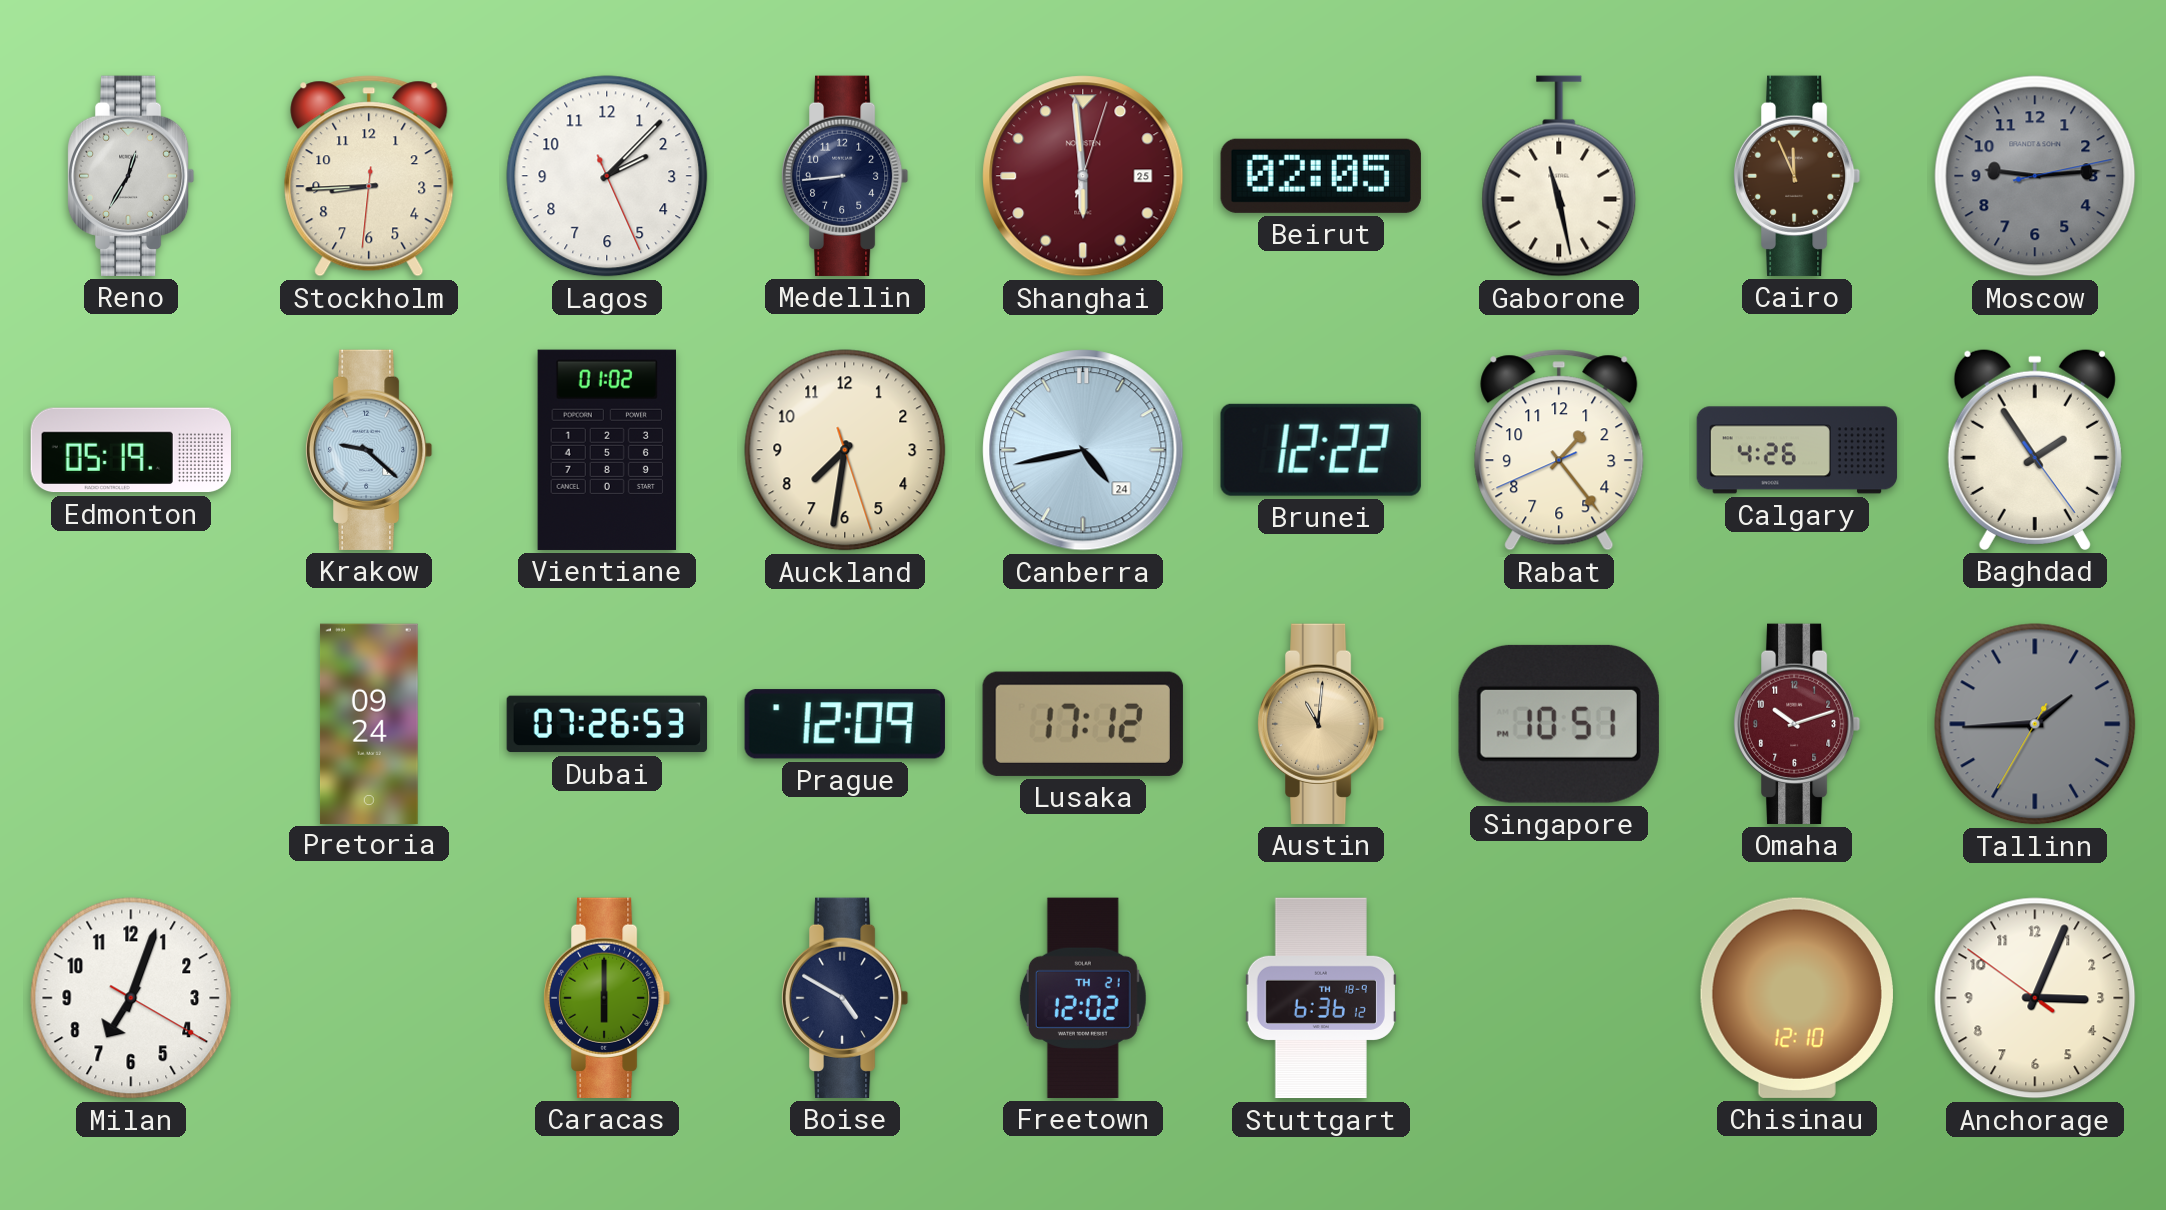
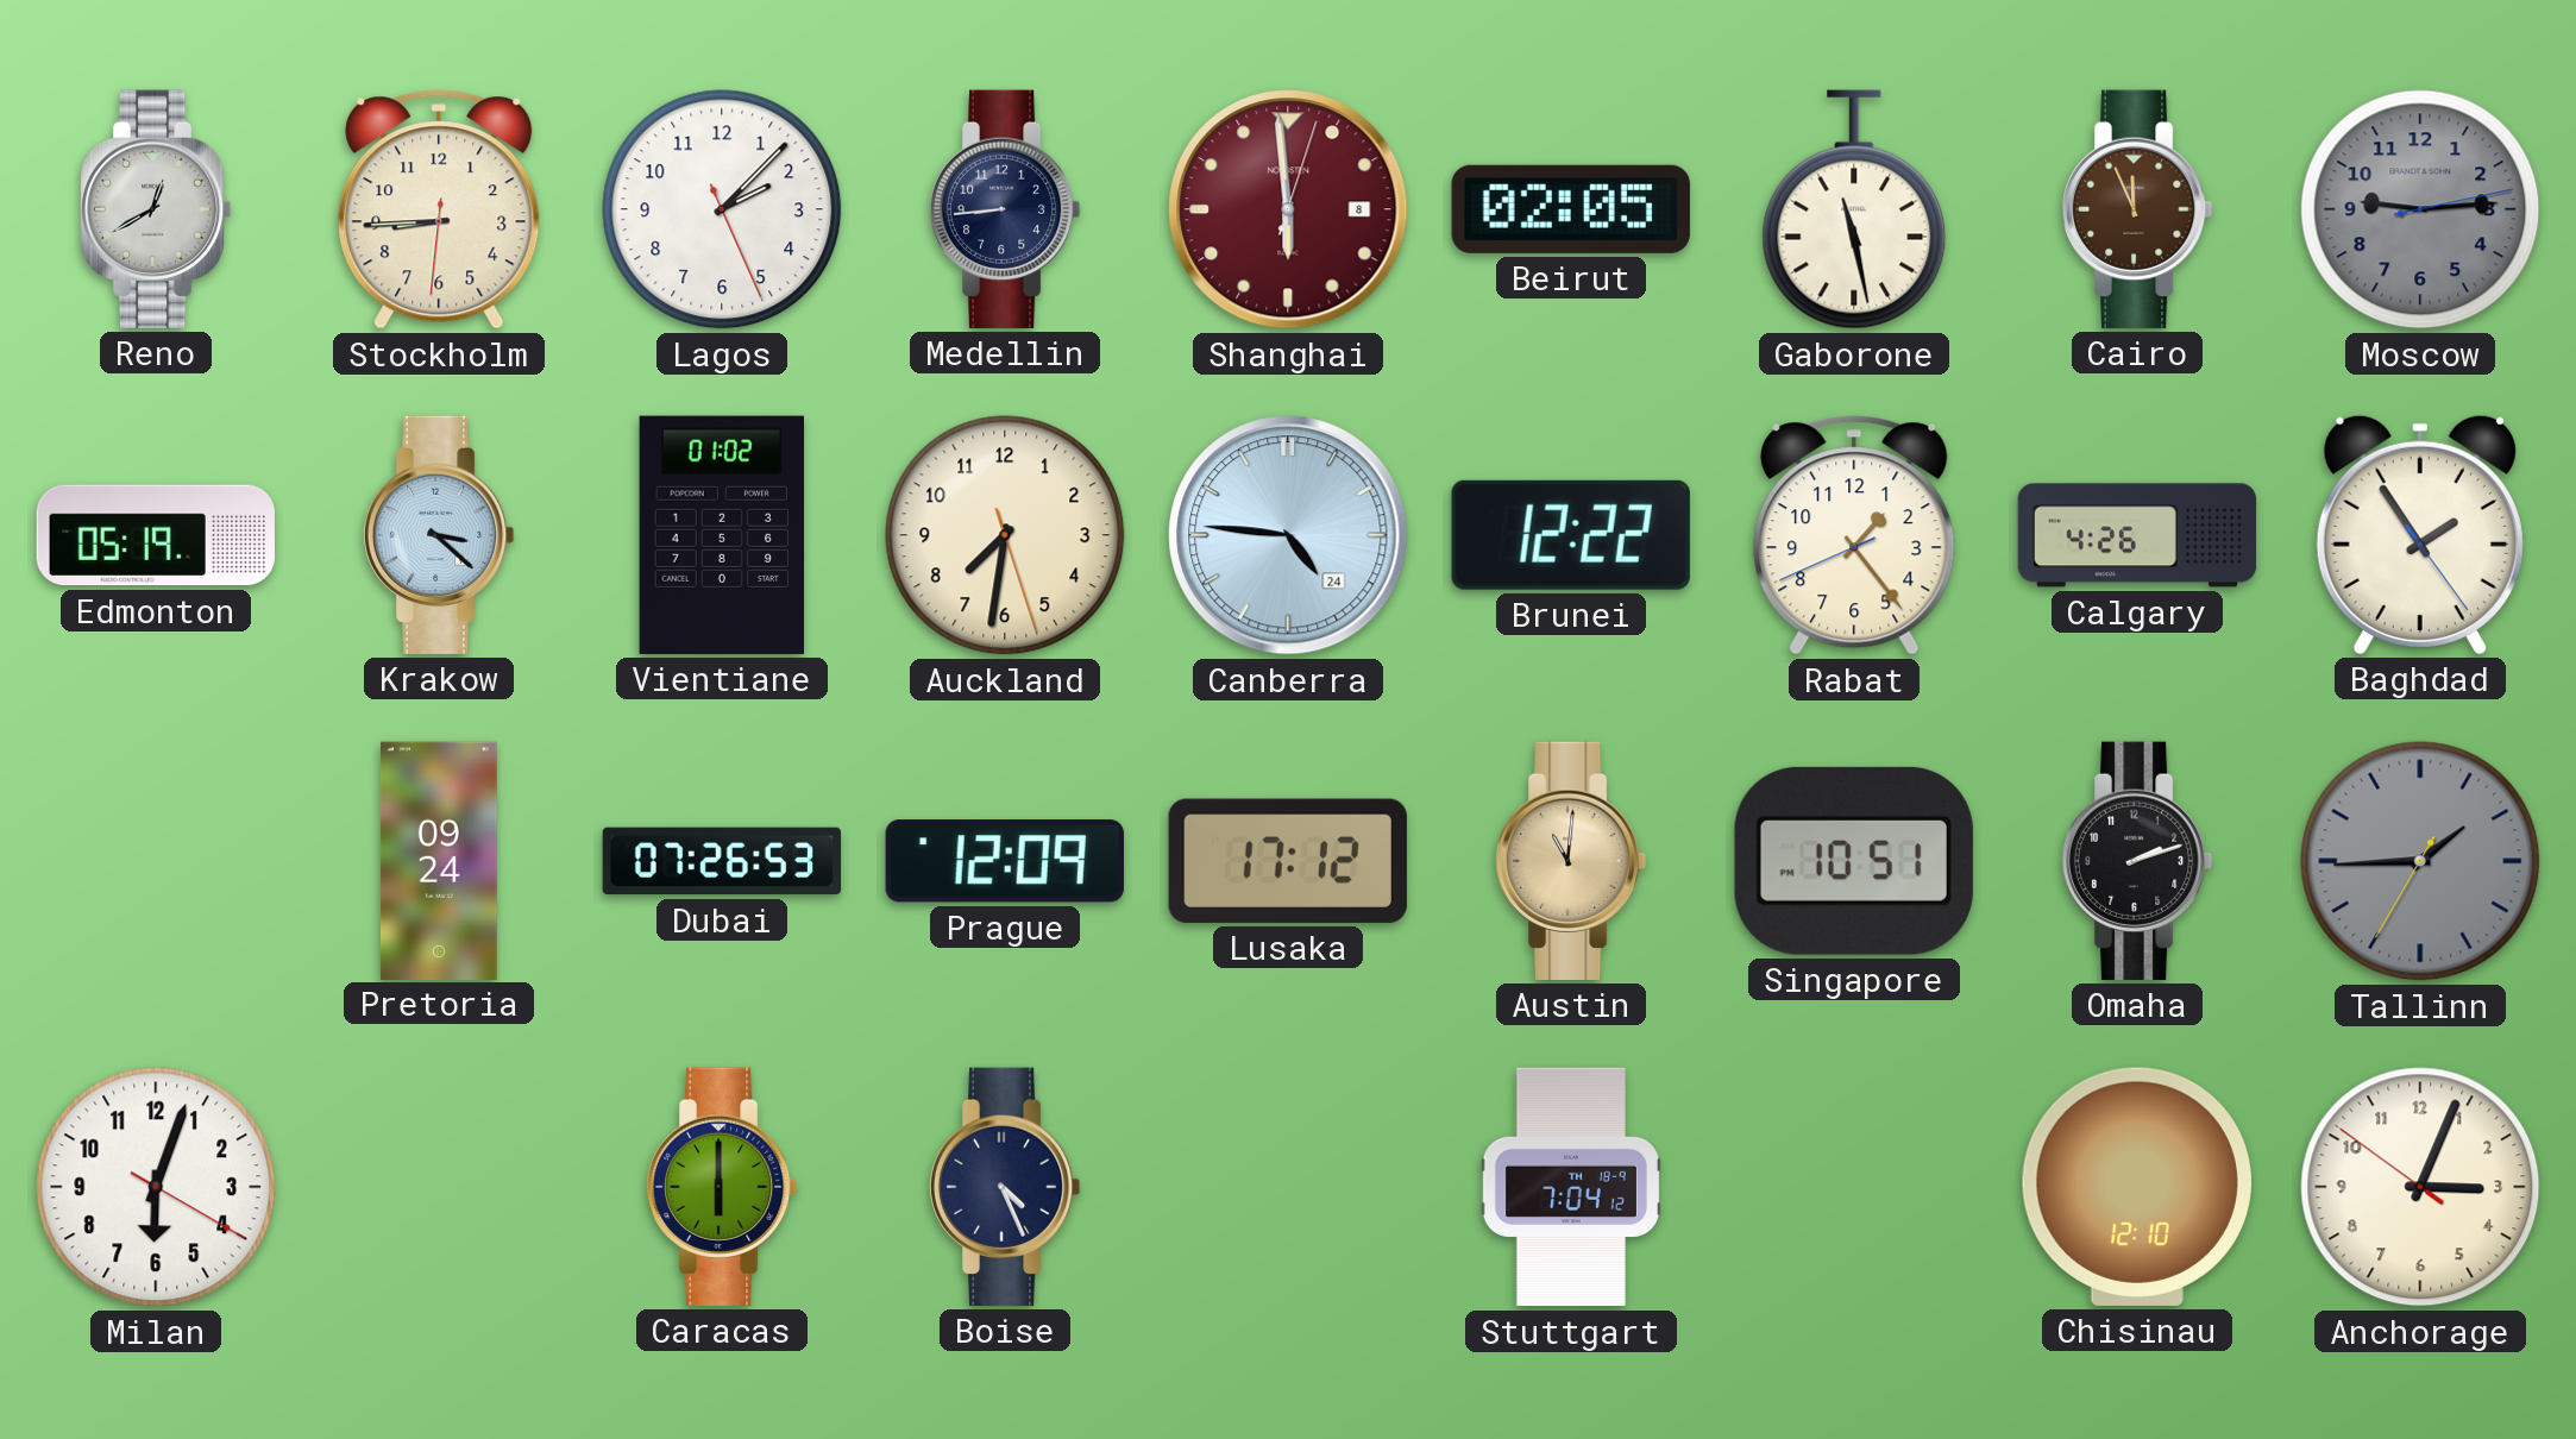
Reno: 12:35 -> 12:40
Shanghai date: 25 -> 8
Krakow: 9:22 -> 3:22
Canberra: 4:43 -> 4:46
Omaha: 10:12 -> 2:12
Omaha dial: burgundy -> black
Milan: 7:03 -> 6:03
Boise: 4:50 -> 4:26
Freetown: 12:02 -> none
Stuttgart: 6:36 -> 7:04
